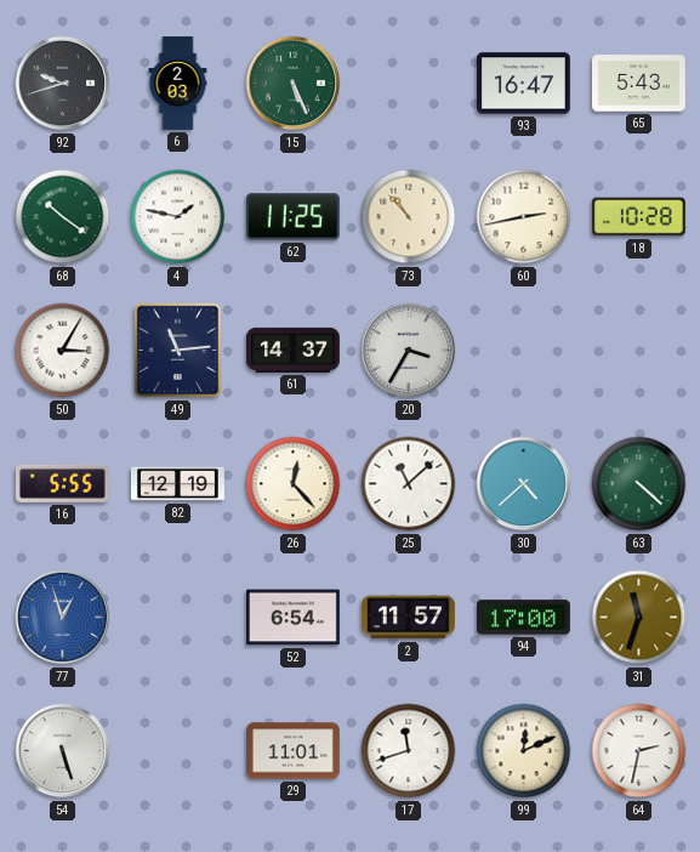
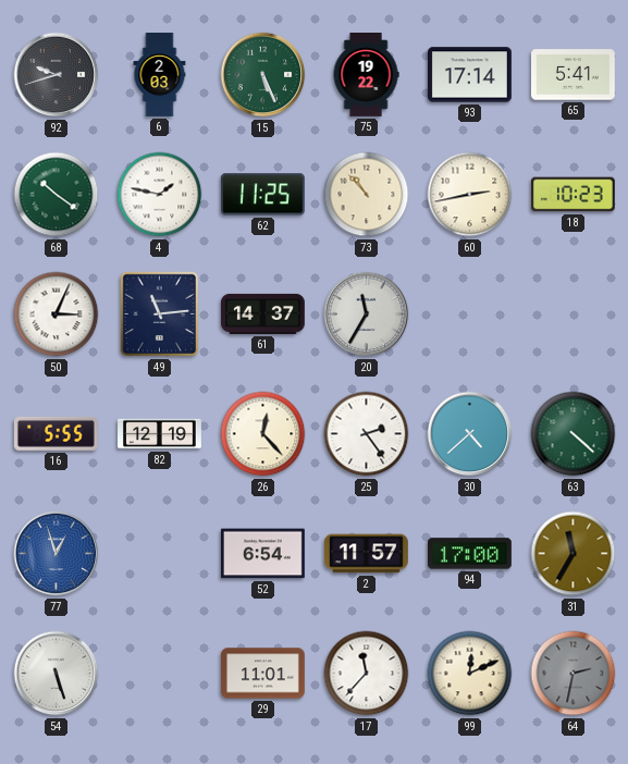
75: none -> 19:22
93: 16:47 -> 17:14
65: 5:43 -> 5:41
18: 10:28 -> 10:23
50: 3:05 -> 3:04
20: 3:35 -> 11:35
25: 11:08 -> 2:24
31: 11:33 -> 11:35
17: 11:42 -> 11:37
64 dial: white -> grey
